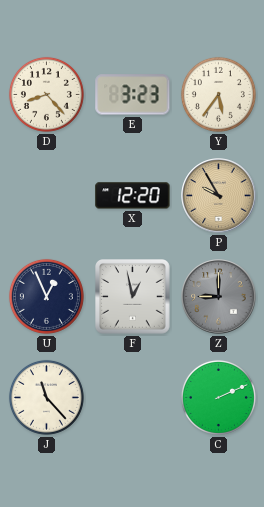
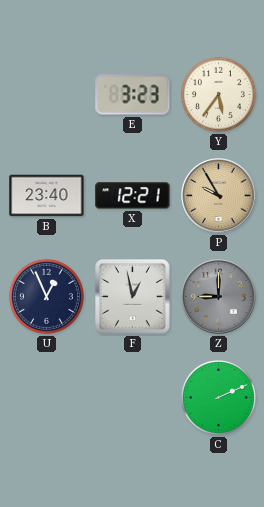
D: 8:23 -> none
B: none -> 23:40
X: 12:20 -> 12:21
J: 11:23 -> none
